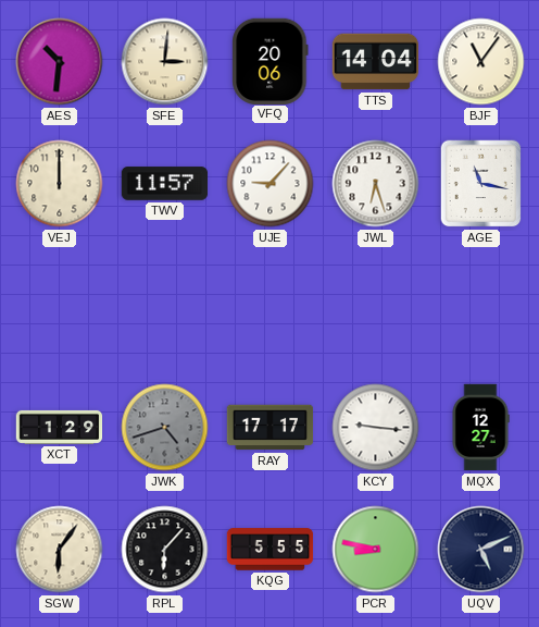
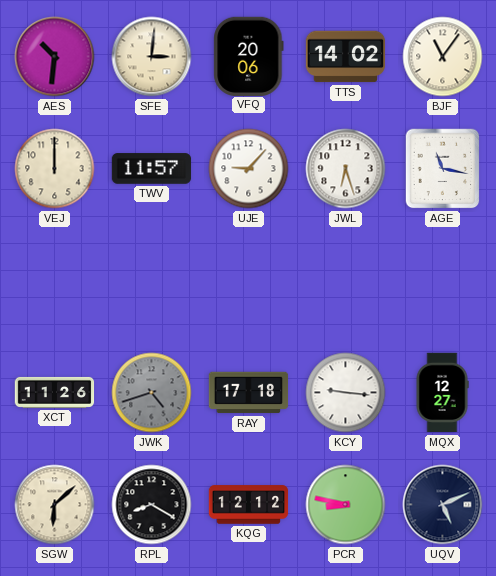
TTS: 14:04 -> 14:02
XCT: 1:29 -> 11:26
RAY: 17:17 -> 17:18
SGW: 6:06 -> 6:08
RPL: 6:07 -> 8:20
KQG: 5:55 -> 12:12
